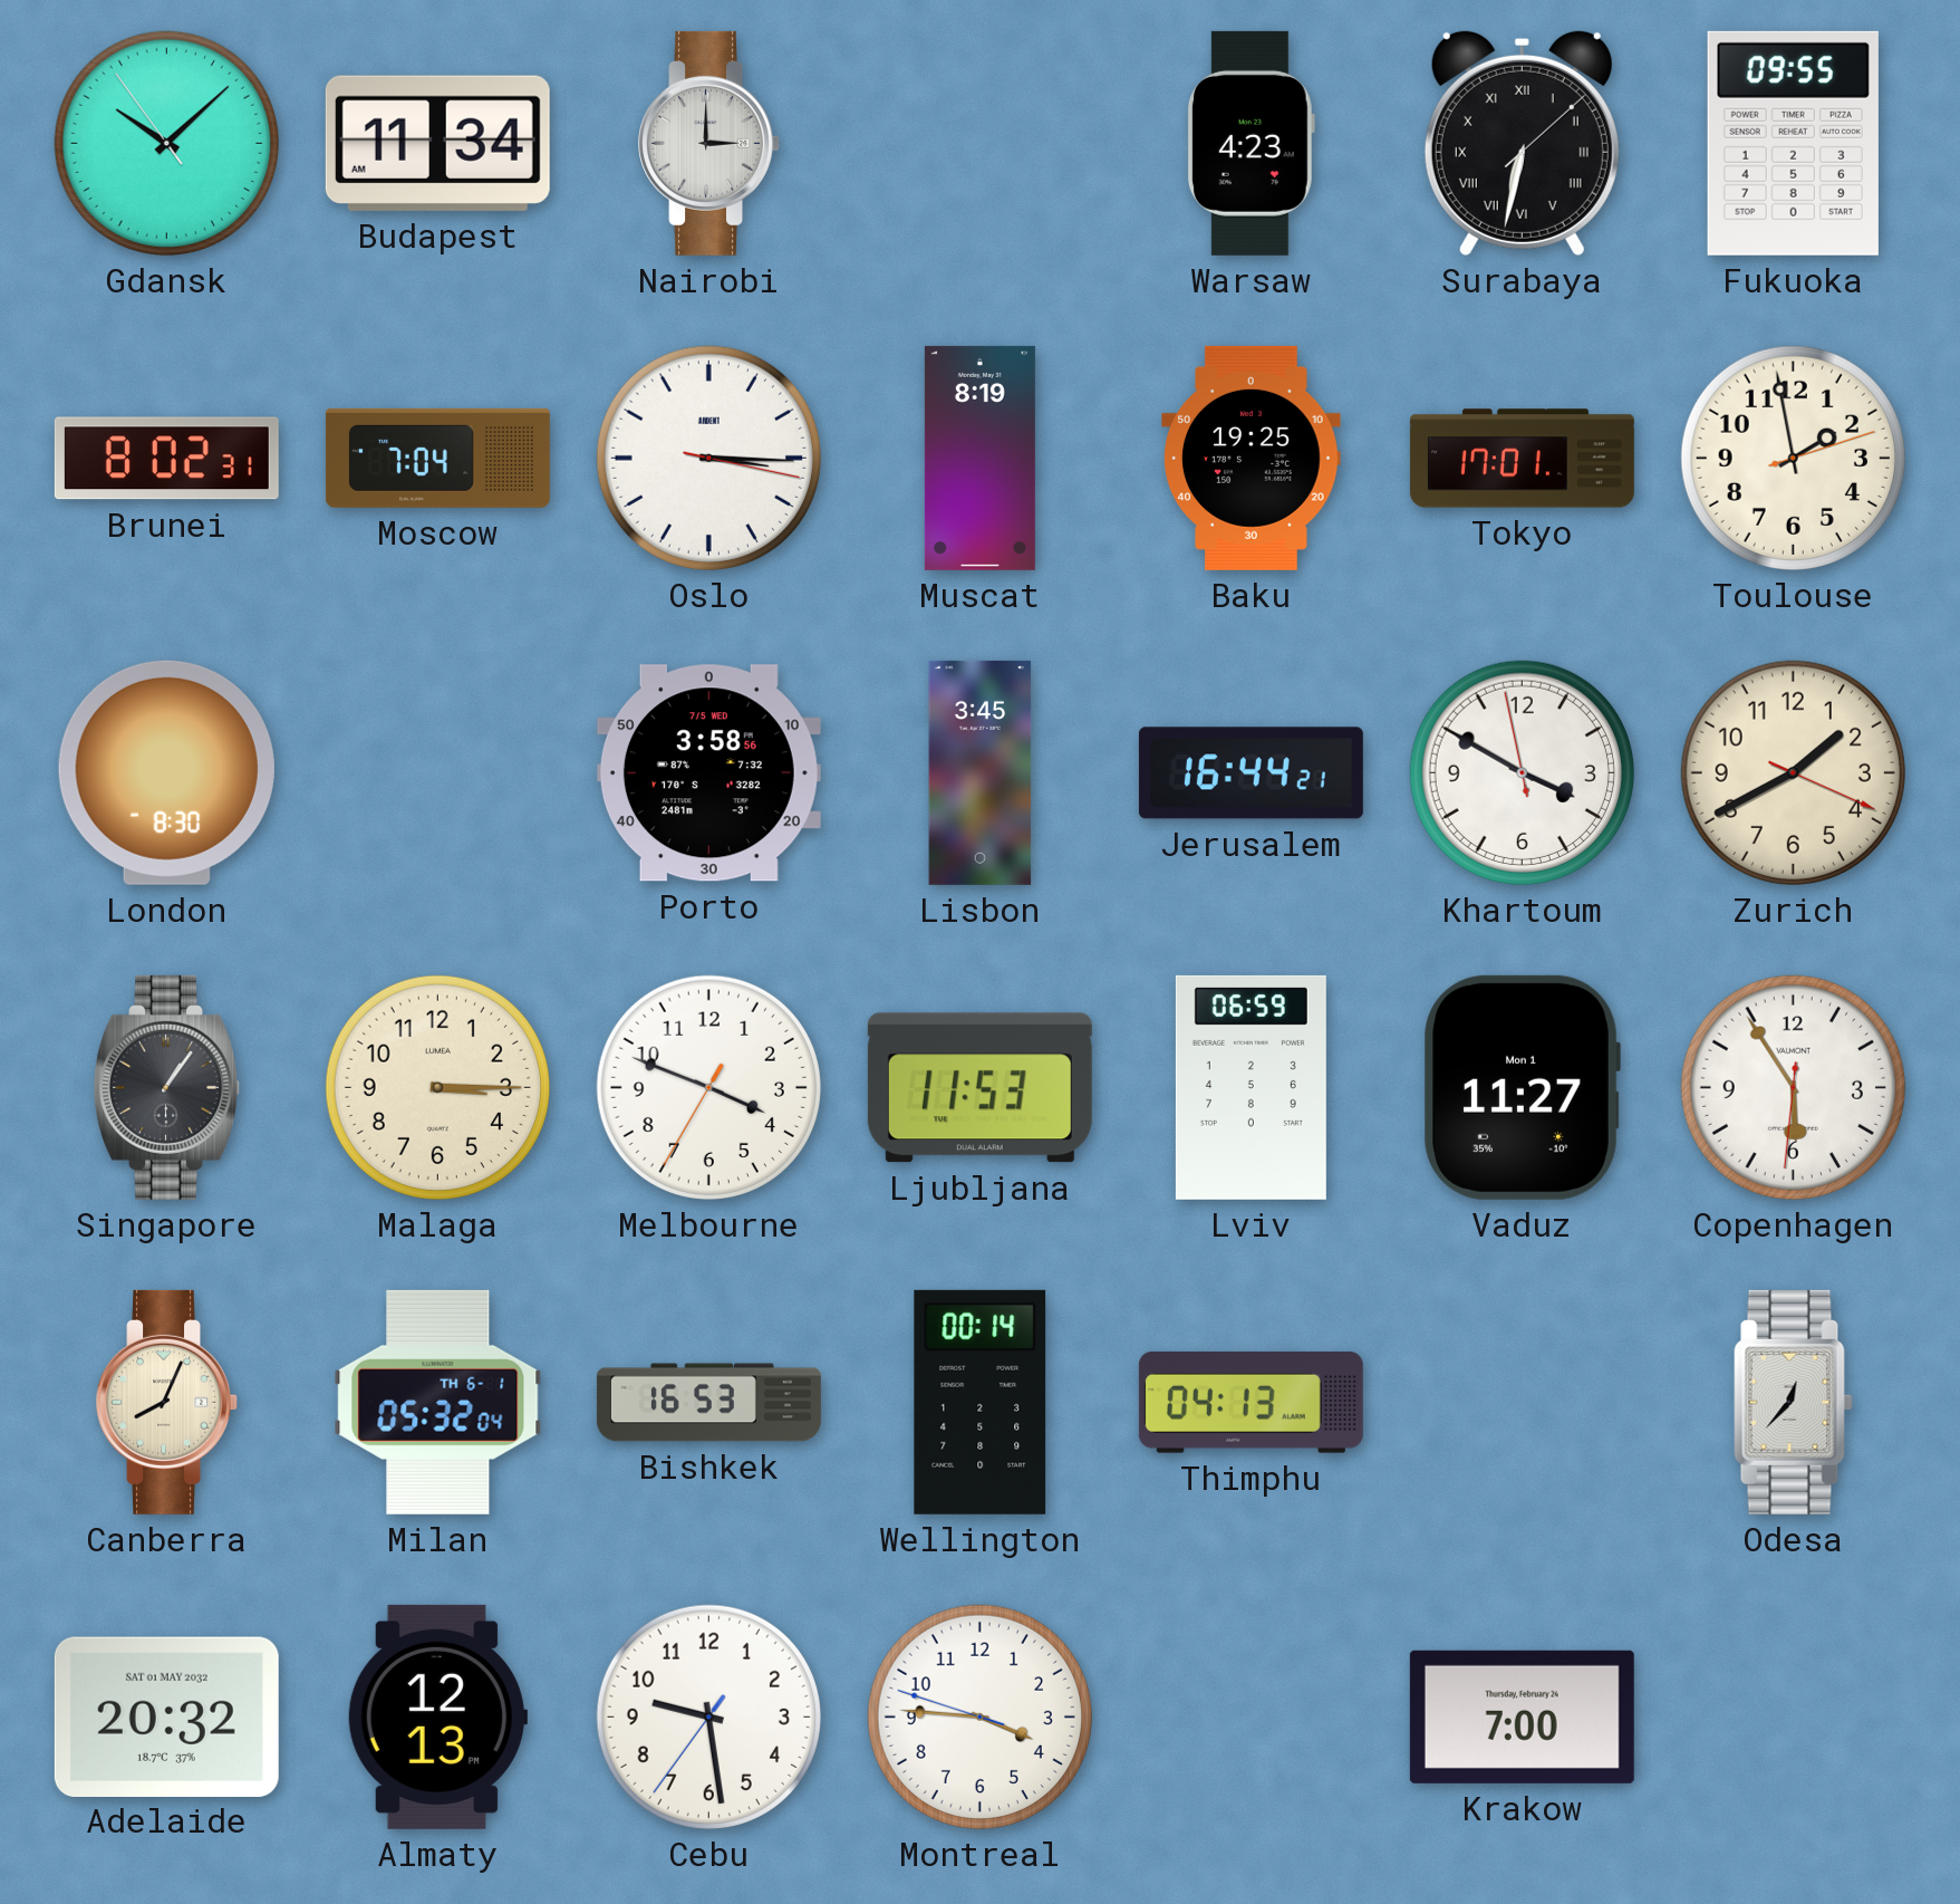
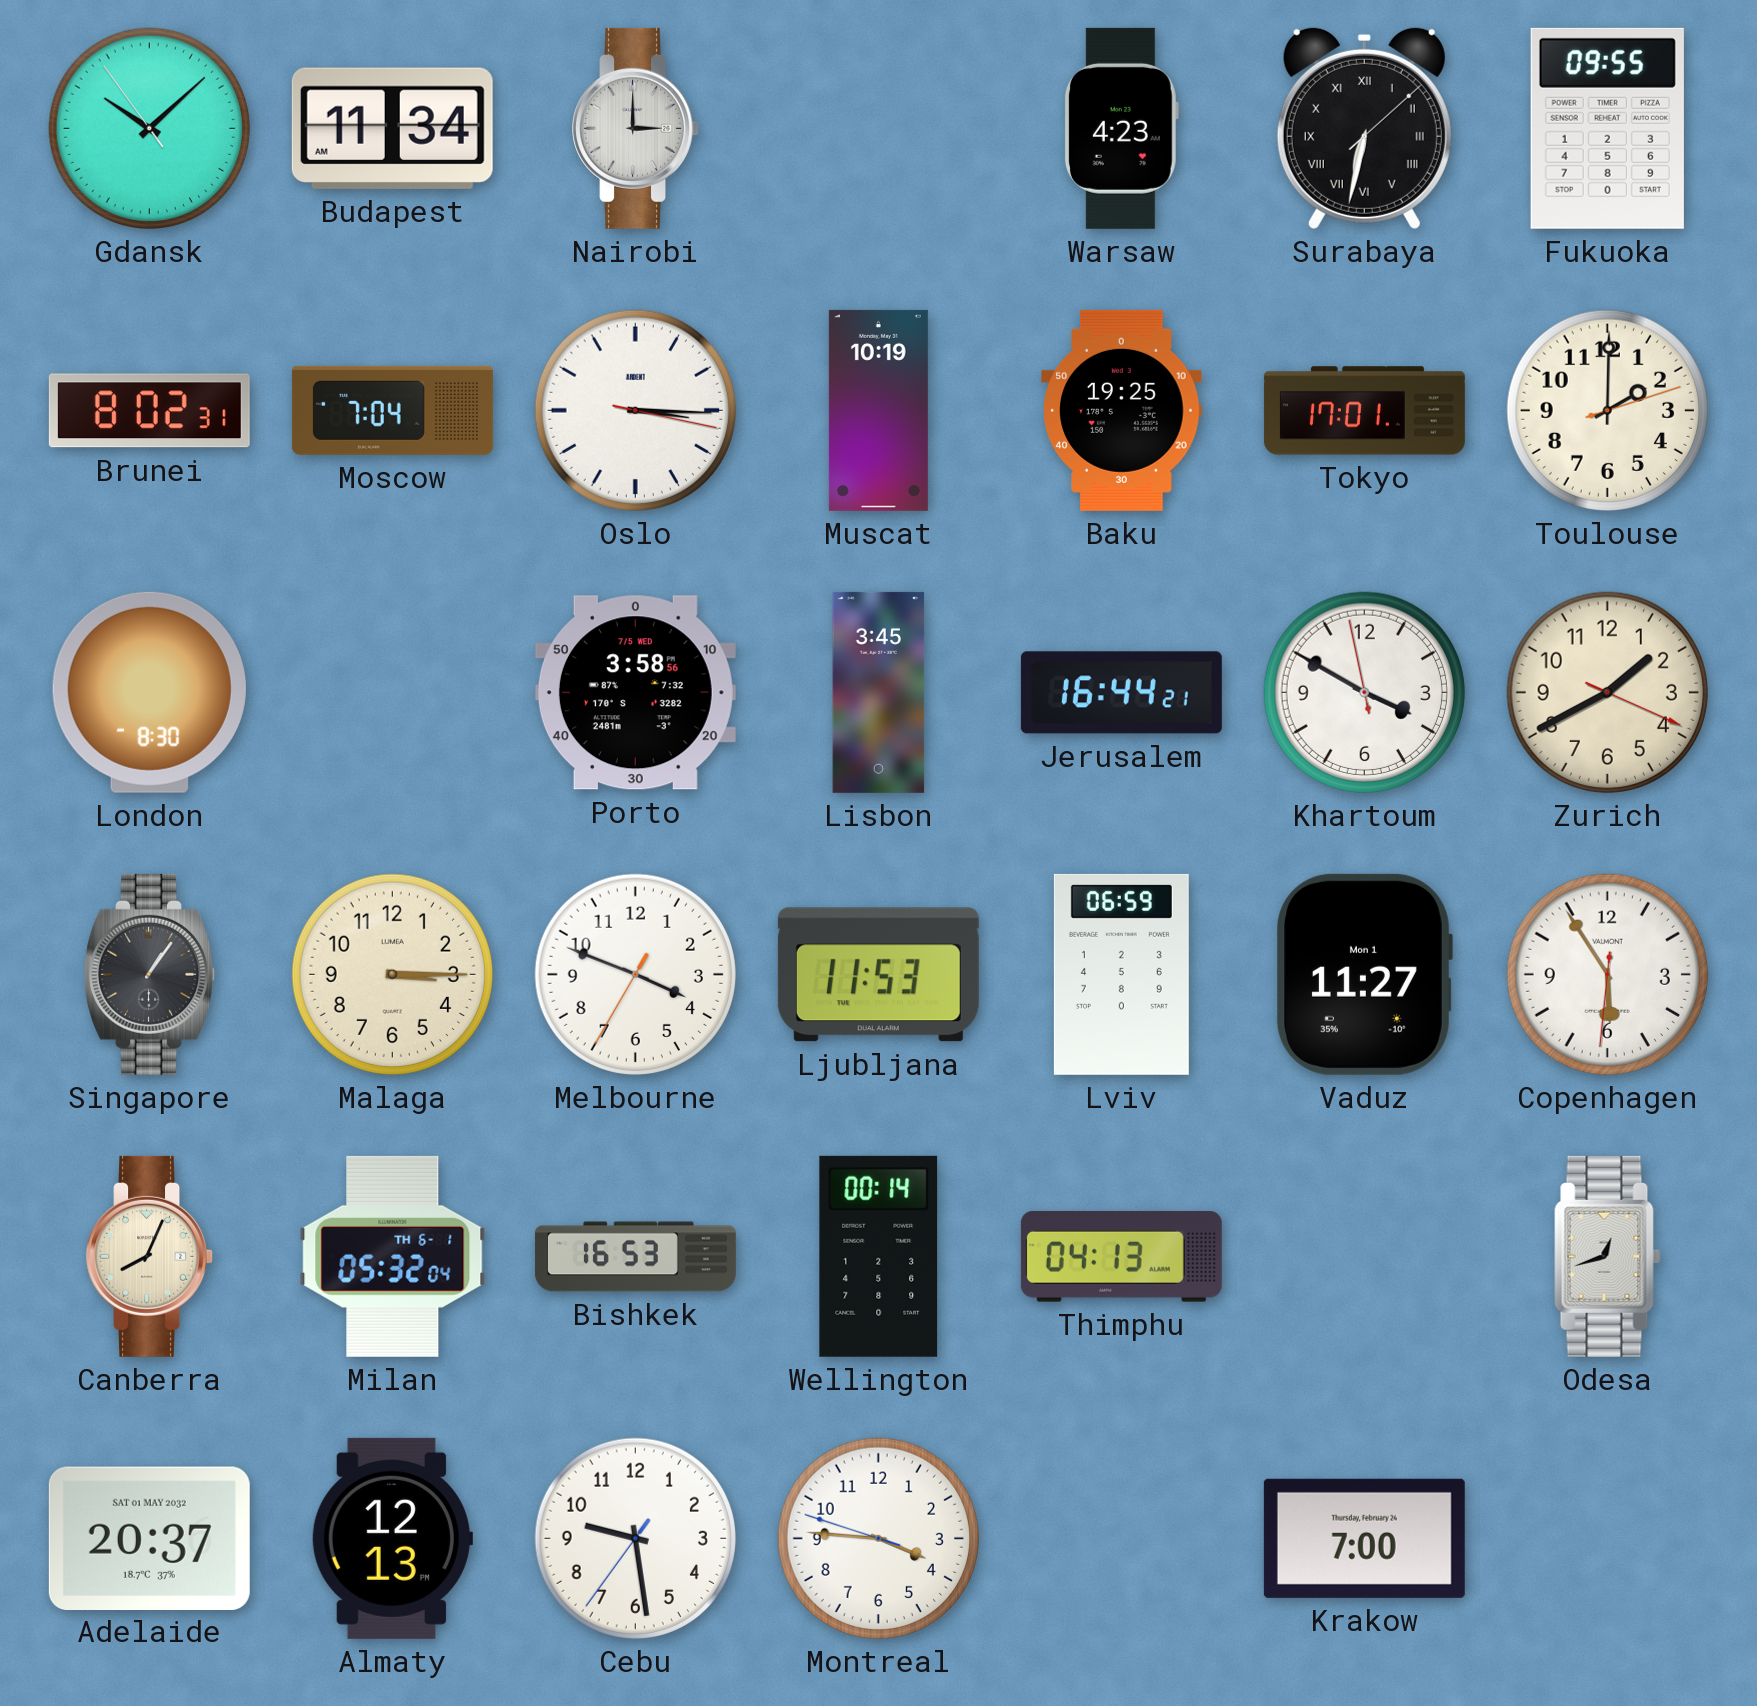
Muscat: 8:19 -> 10:19
Toulouse: 1:58 -> 2:00
Odesa: 12:37 -> 12:42
Adelaide: 20:32 -> 20:37
